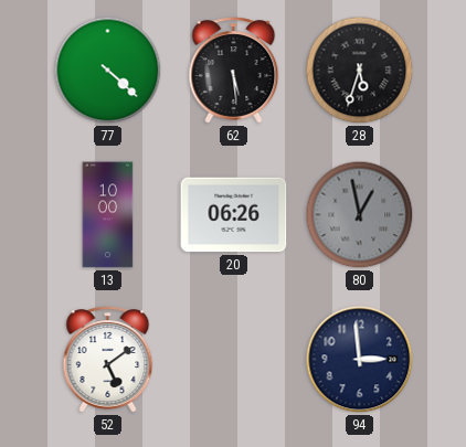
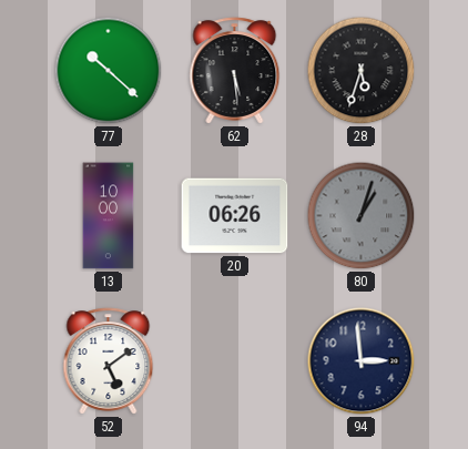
77: 4:22 -> 10:22
80: 12:58 -> 1:03
